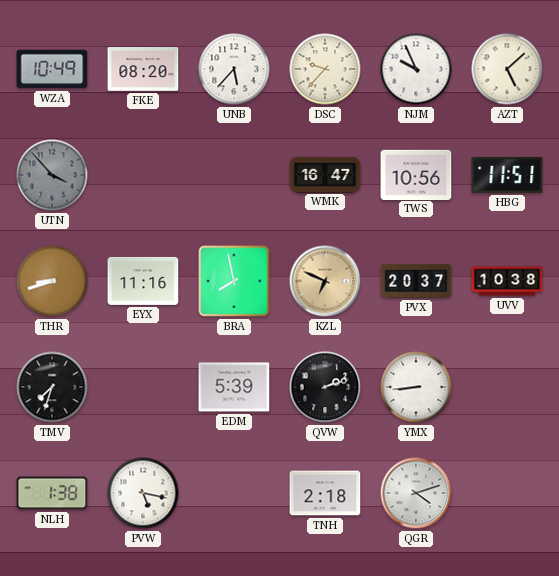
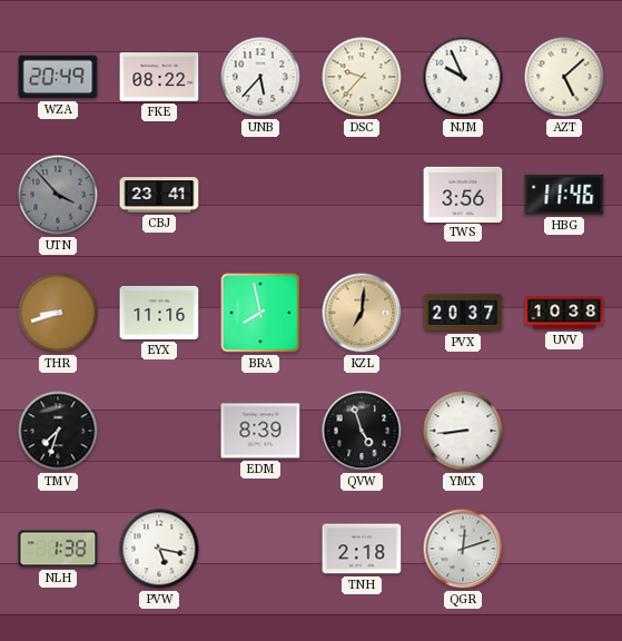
WZA: 10:49 -> 20:49
FKE: 08:20 -> 08:22
CBJ: none -> 23:41
WMK: 16:47 -> none
TWS: 10:56 -> 3:56
HBG: 11:51 -> 11:46
KZL: 6:49 -> 7:01
EDM: 5:39 -> 8:39
QVW: 2:12 -> 4:57
QGR: 4:12 -> 12:12
